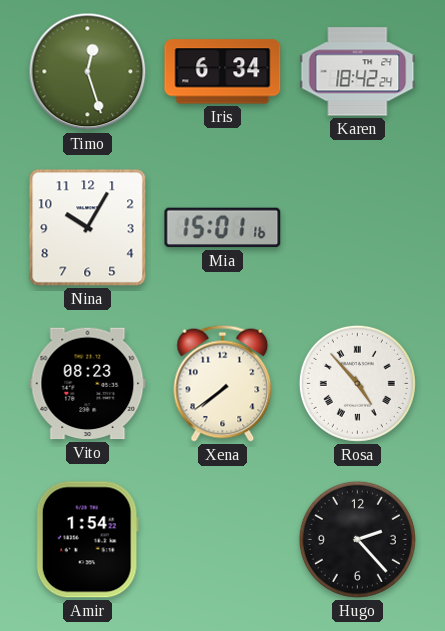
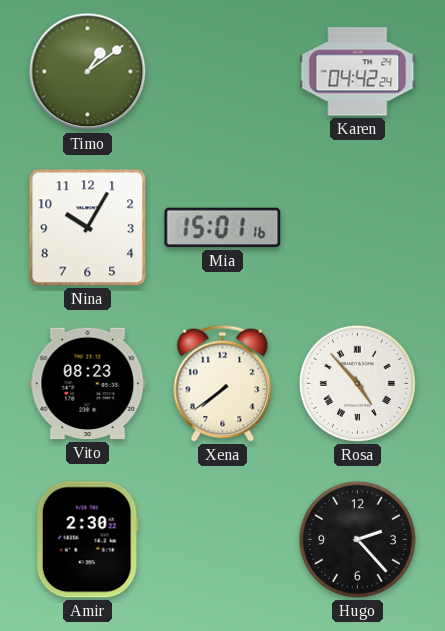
Timo: 12:27 -> 1:09
Iris: 6:34 -> none
Karen: 18:42 -> 04:42
Amir: 1:54 -> 2:30
